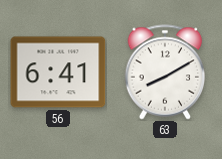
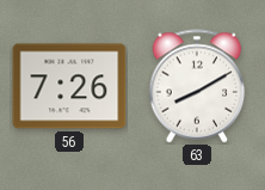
56: 6:41 -> 7:26
